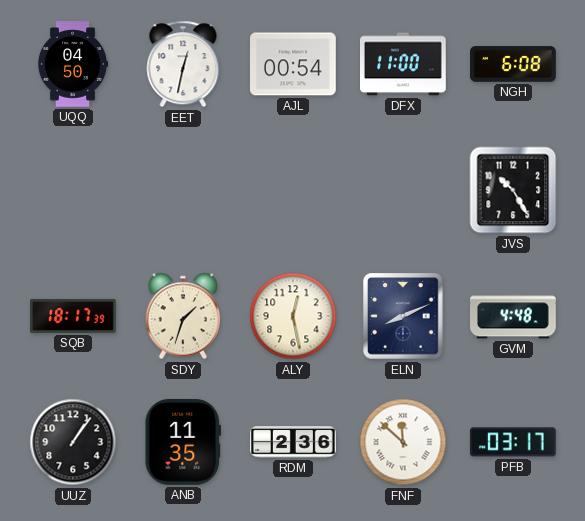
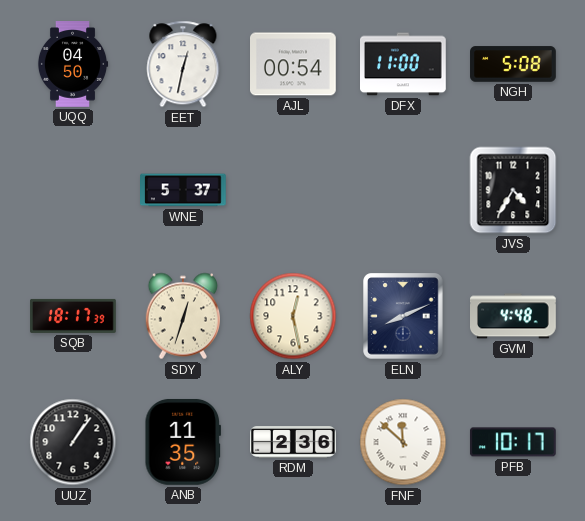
NGH: 6:08 -> 5:08
WNE: none -> 5:37
JVS: 10:25 -> 4:35
SDY: 1:33 -> 12:33
PFB: 03:17 -> 10:17
